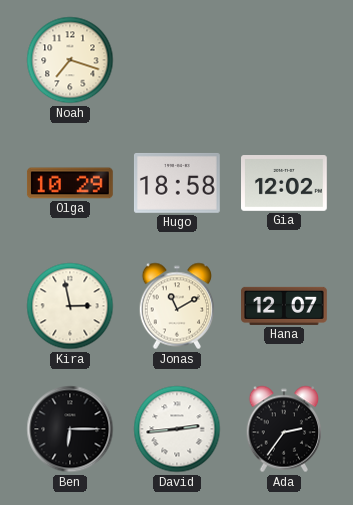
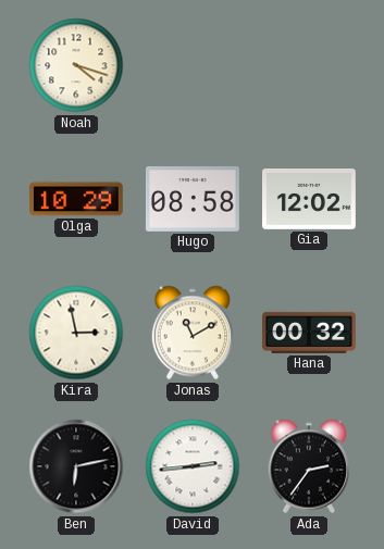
Noah: 7:18 -> 4:18
Hugo: 18:58 -> 08:58
Hana: 12:07 -> 00:32
Ben: 6:15 -> 6:13
